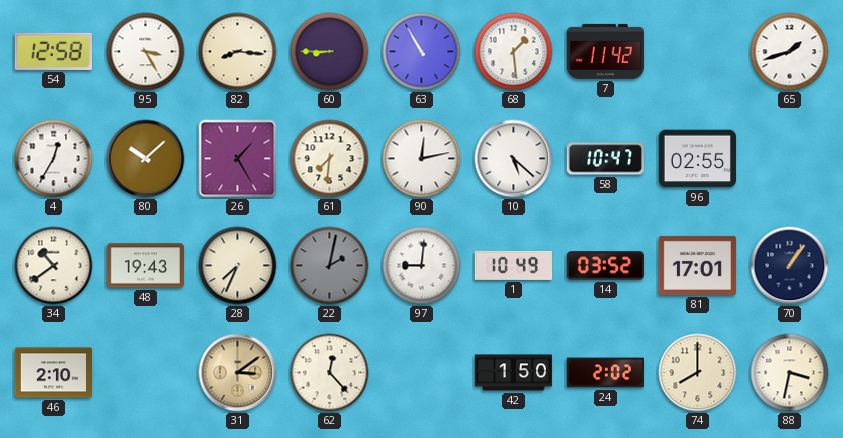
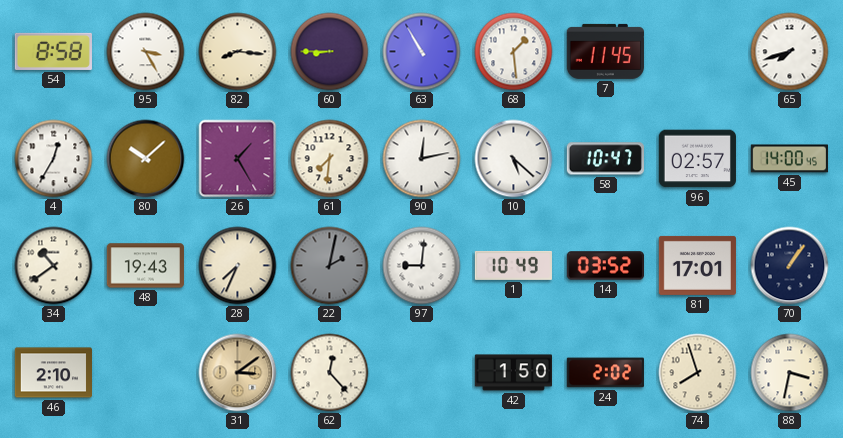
54: 12:58 -> 8:58
7: 11:42 -> 11:45
65: 1:42 -> 7:42
96: 02:55 -> 02:57
45: none -> 14:00
74: 8:00 -> 7:57
